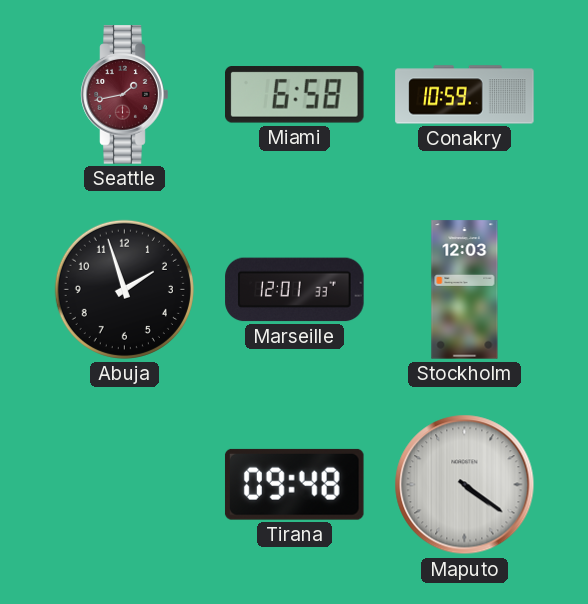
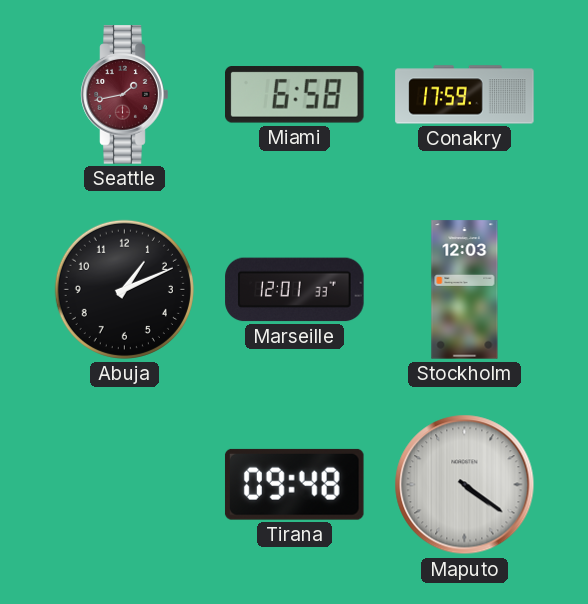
Conakry: 10:59 -> 17:59
Abuja: 1:57 -> 1:11
